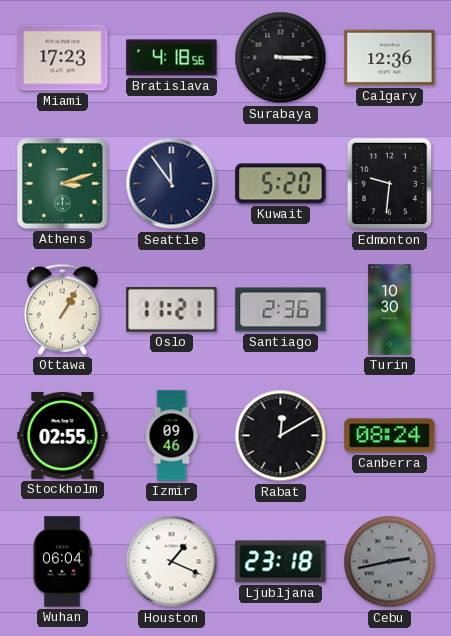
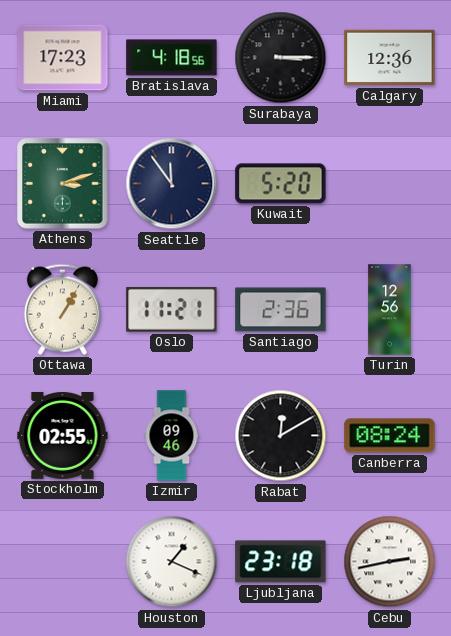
Edmonton: 9:31 -> none
Turin: 10:30 -> 12:56
Wuhan: 06:04 -> none
Cebu dial: grey -> white
